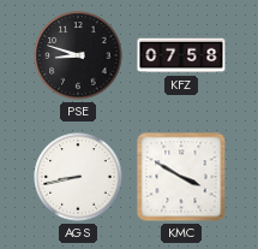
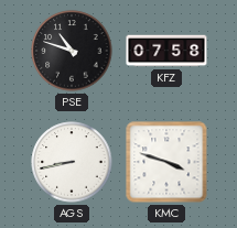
PSE: 8:48 -> 10:48
KMC: 3:50 -> 3:48
